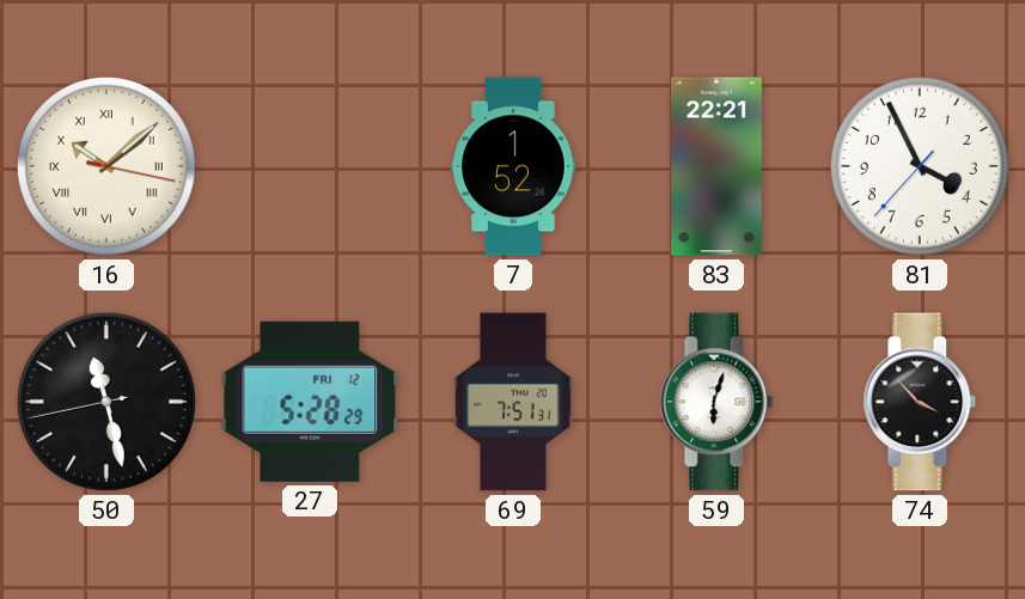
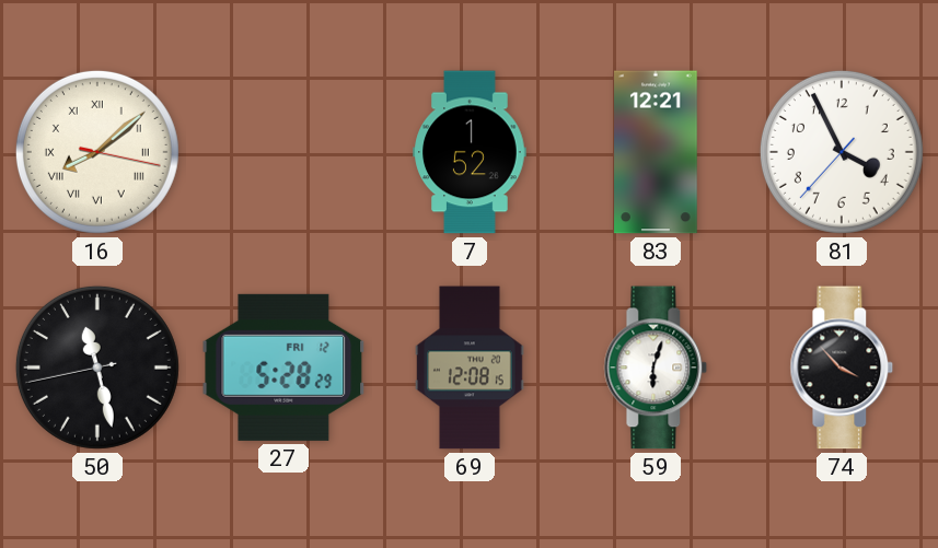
16: 10:08 -> 8:08
83: 22:21 -> 12:21
69: 7:51 -> 12:08
